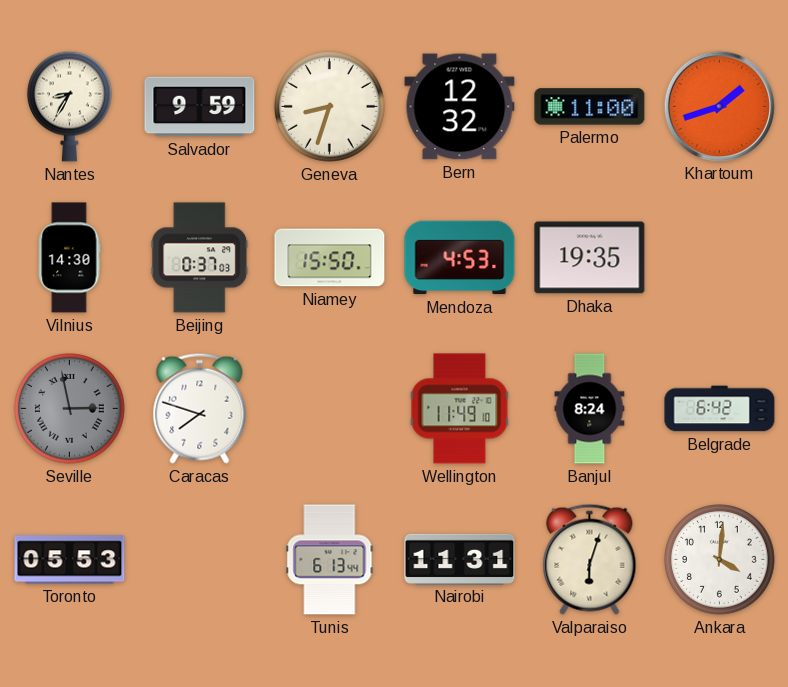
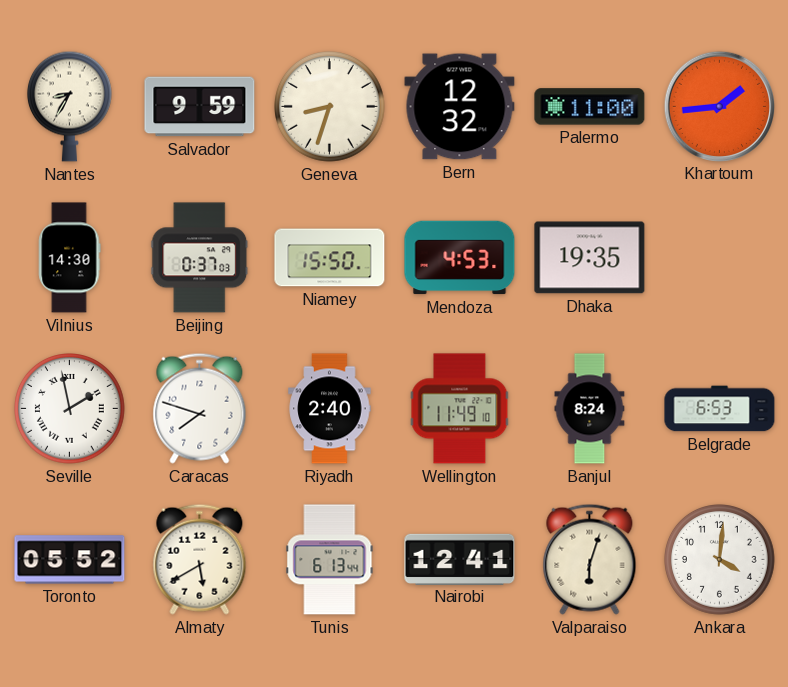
Khartoum: 1:42 -> 1:44
Seville: 2:58 -> 1:58
Seville dial: grey -> white
Riyadh: none -> 2:40
Belgrade: 6:42 -> 6:53
Toronto: 05:53 -> 05:52
Almaty: none -> 5:40
Nairobi: 11:31 -> 12:41
